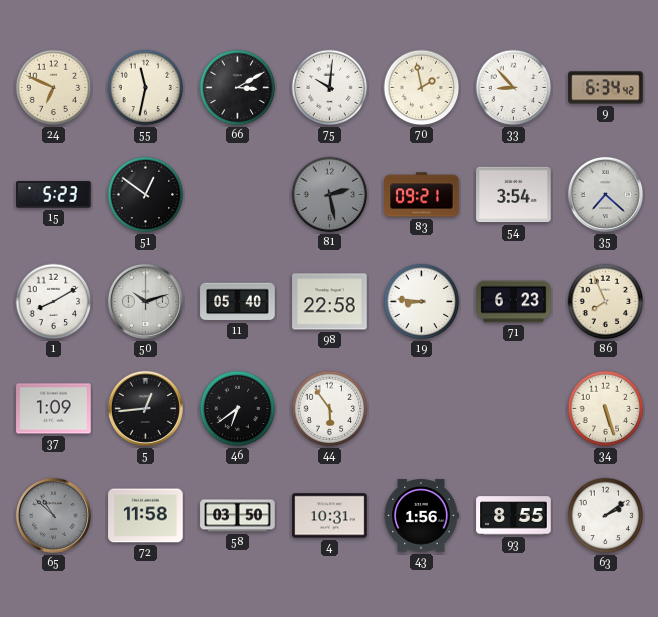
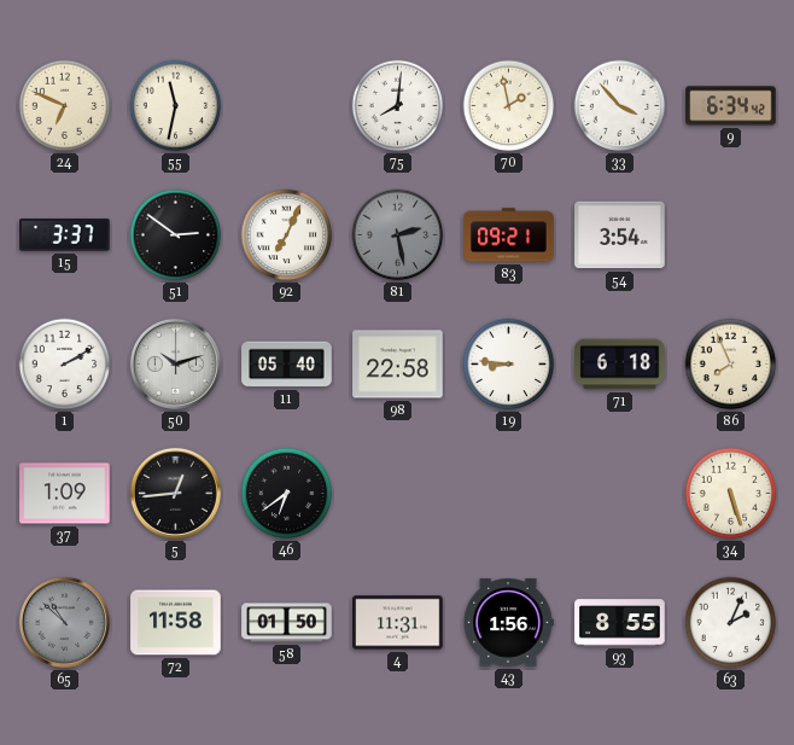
66: 3:10 -> none
75: 10:01 -> 8:01
33: 8:53 -> 3:53
15: 5:23 -> 3:37
51: 12:51 -> 2:51
92: none -> 7:04
35: 7:22 -> none
1: 8:10 -> 2:10
71: 6:23 -> 6:18
44: 5:54 -> none
58: 03:50 -> 01:50
4: 10:31 -> 11:31
63: 2:09 -> 2:04
